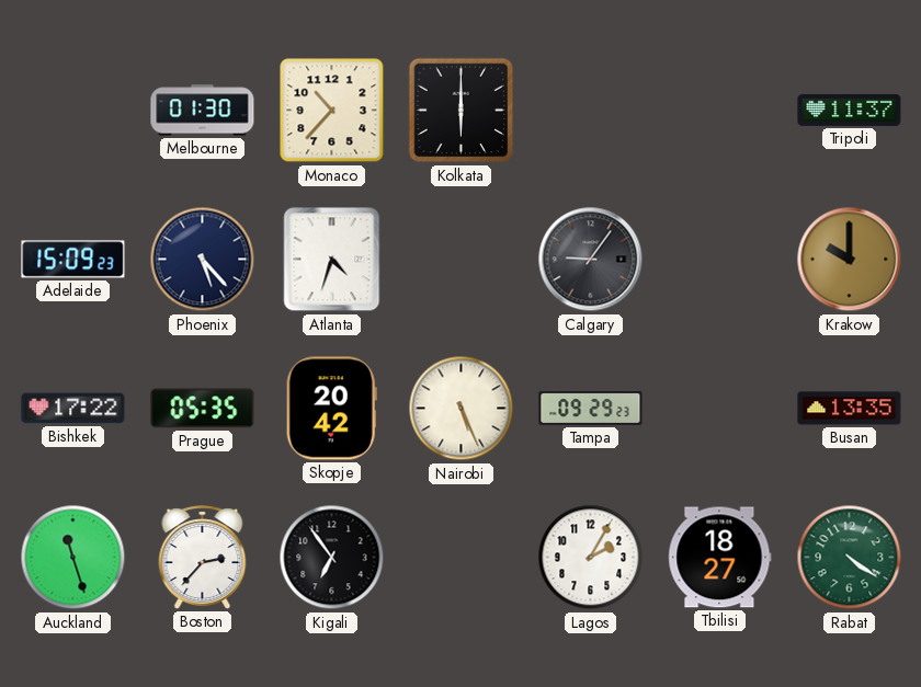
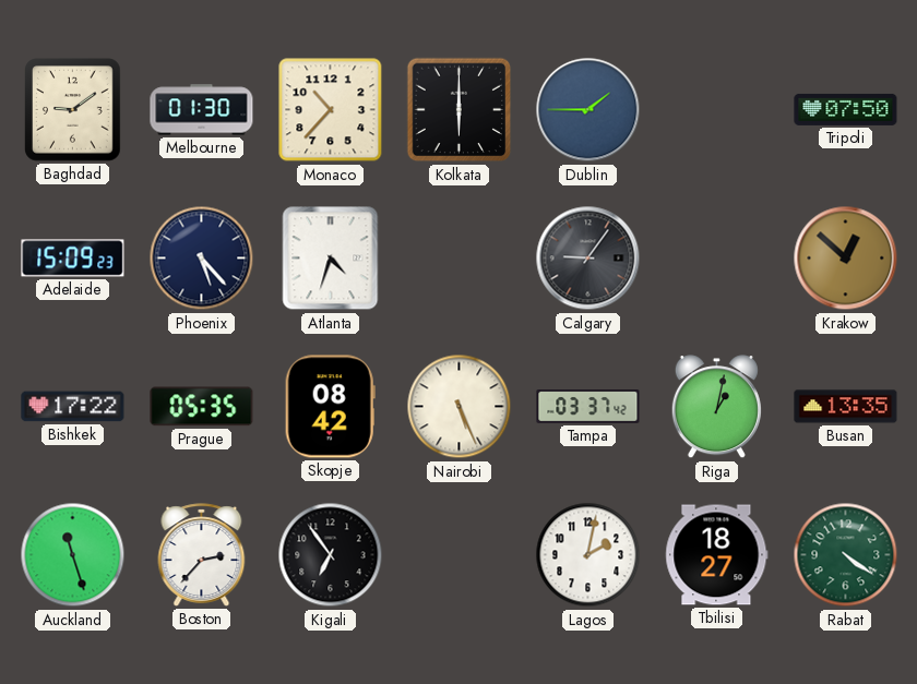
Baghdad: none -> 9:09
Dublin: none -> 1:45
Tripoli: 11:37 -> 07:50
Krakow: 10:00 -> 12:52
Skopje: 20:42 -> 08:42
Tampa: 09:29 -> 03:37
Riga: none -> 1:02
Lagos: 2:05 -> 2:02
